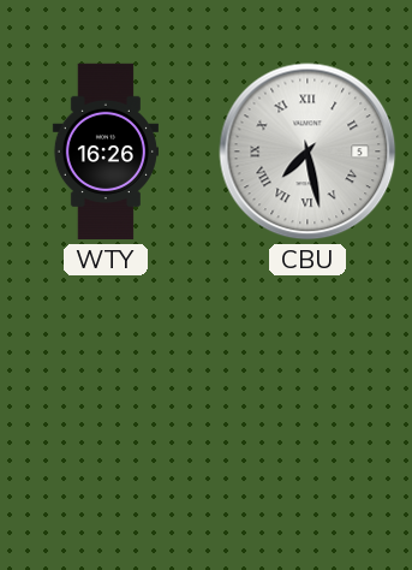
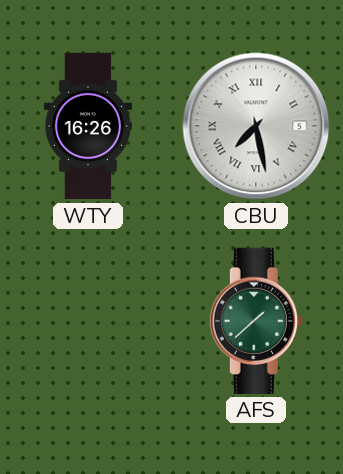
AFS: none -> 1:38
